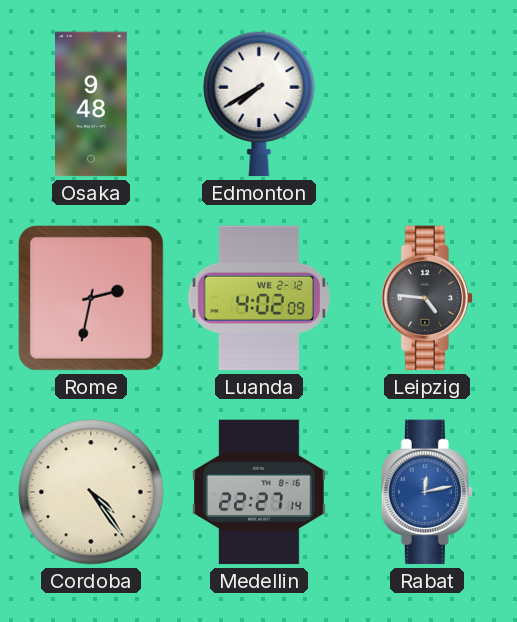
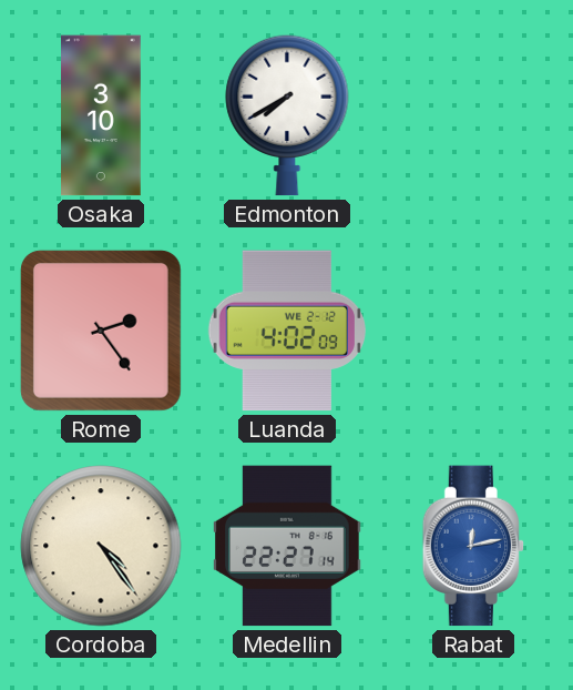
Osaka: 9:48 -> 3:10
Rome: 2:32 -> 2:24
Leipzig: 4:46 -> none
